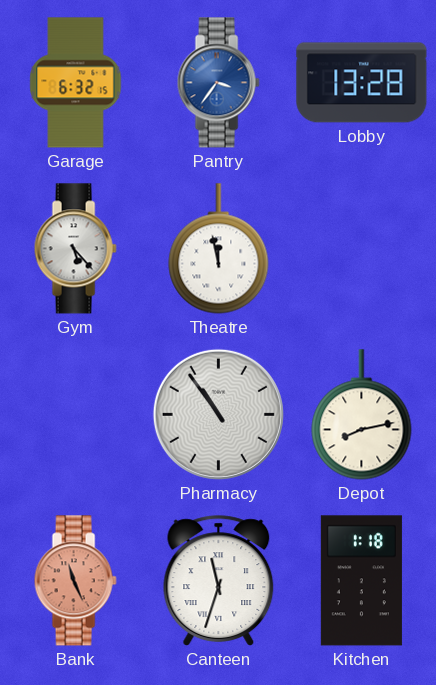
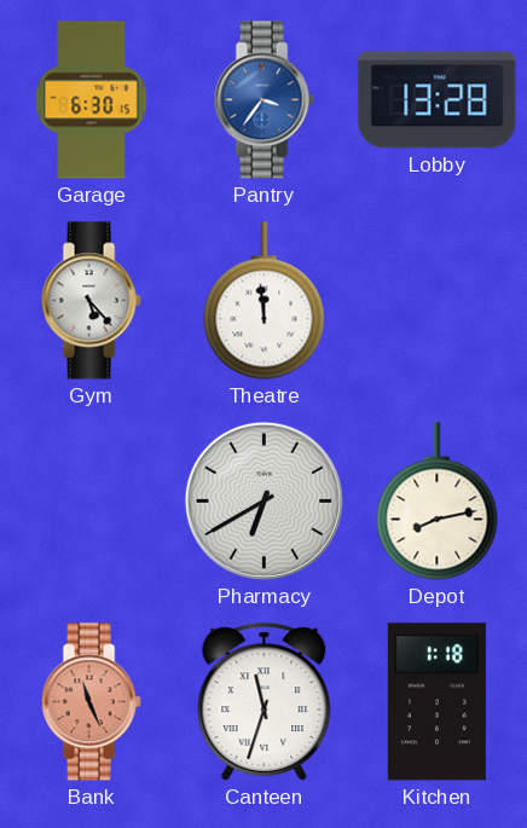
Garage: 6:32 -> 6:30
Theatre: 11:58 -> 11:59
Pharmacy: 10:54 -> 6:40
